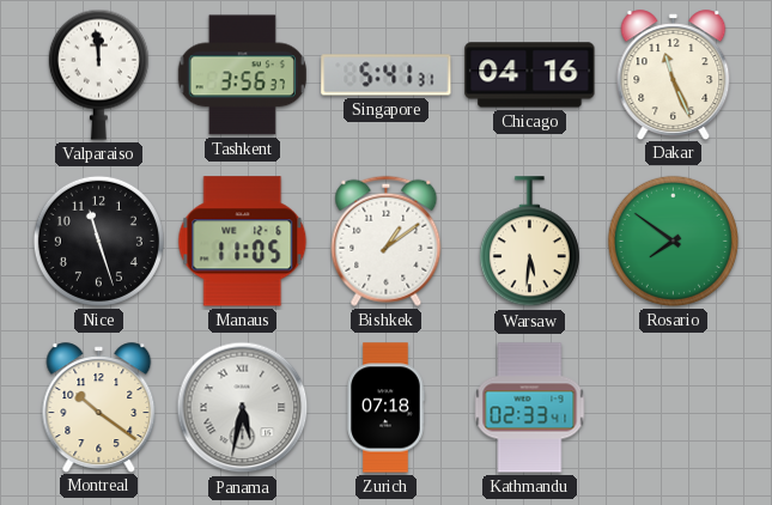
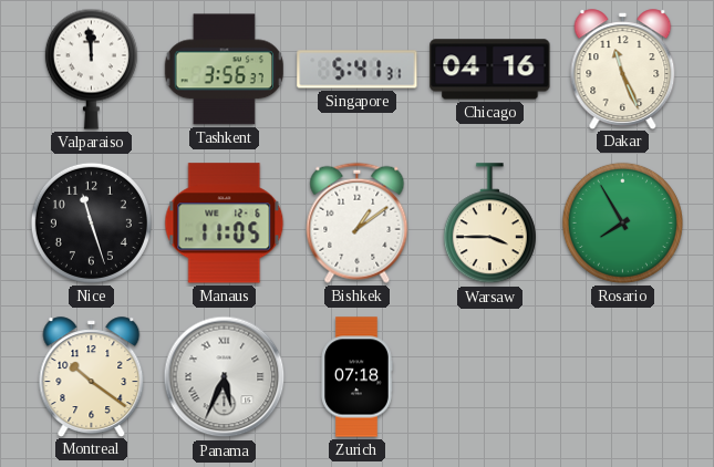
Warsaw: 5:31 -> 3:45
Rosario: 7:51 -> 7:55
Panama: 5:32 -> 5:34
Kathmandu: 02:33 -> none
